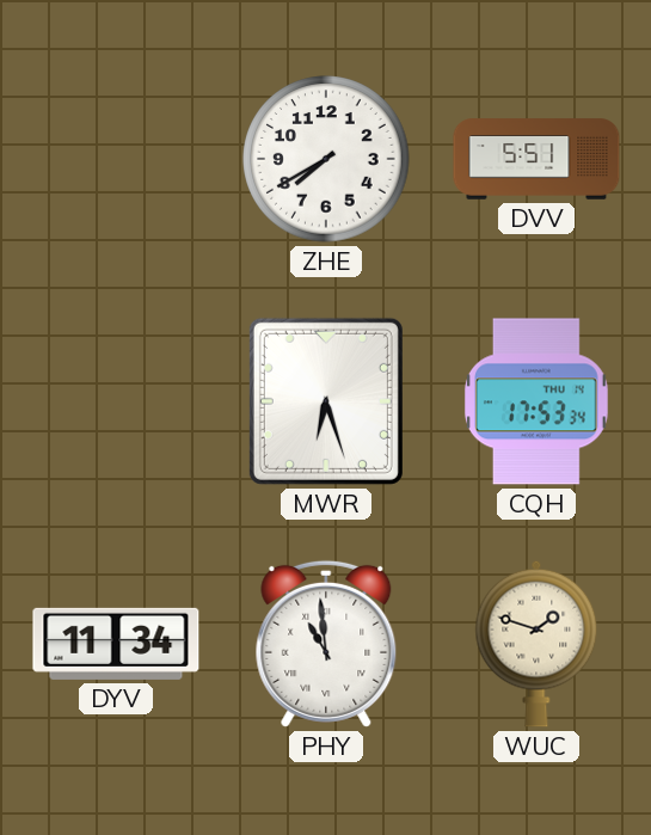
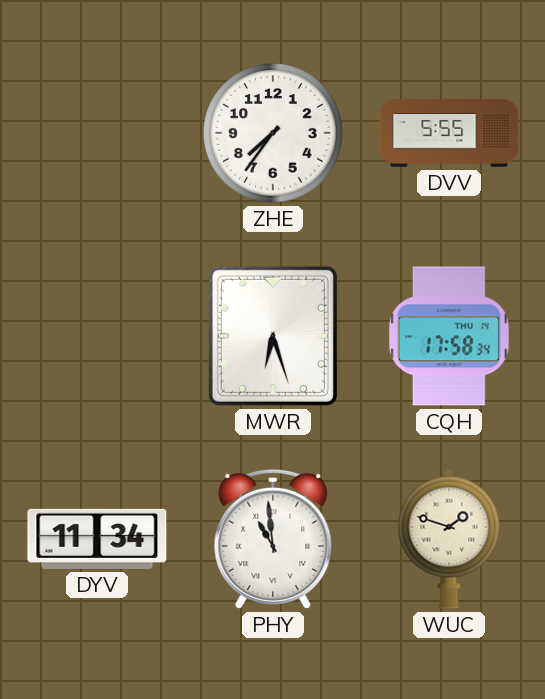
ZHE: 7:40 -> 7:36
DVV: 5:51 -> 5:55
CQH: 17:53 -> 17:58
